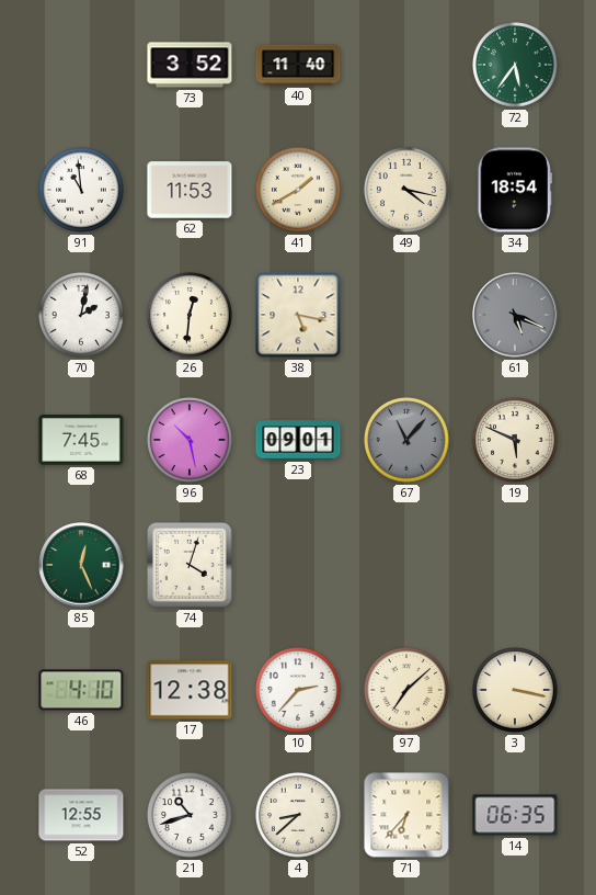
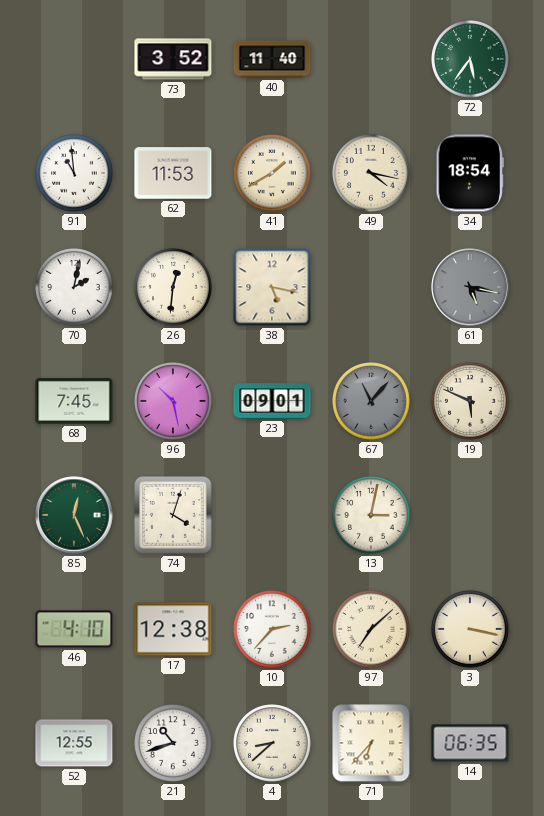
61: 5:19 -> 5:17
13: none -> 3:02
